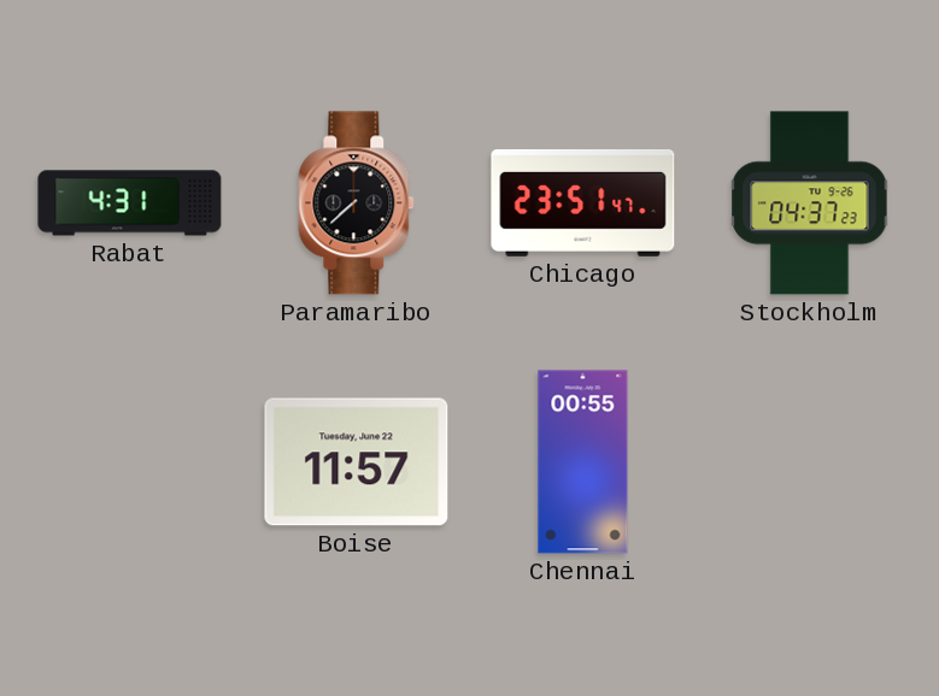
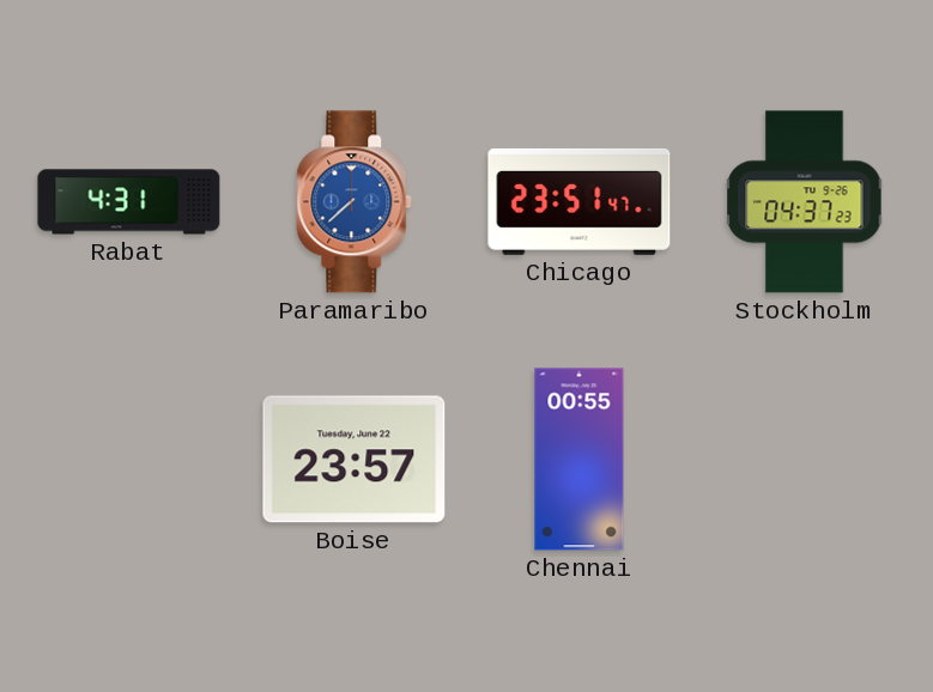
Paramaribo dial: black -> blue
Boise: 11:57 -> 23:57
